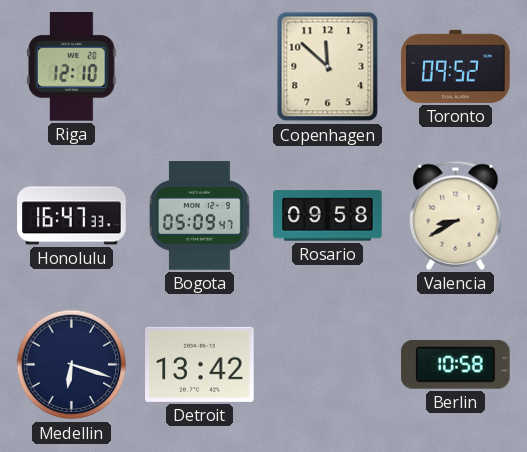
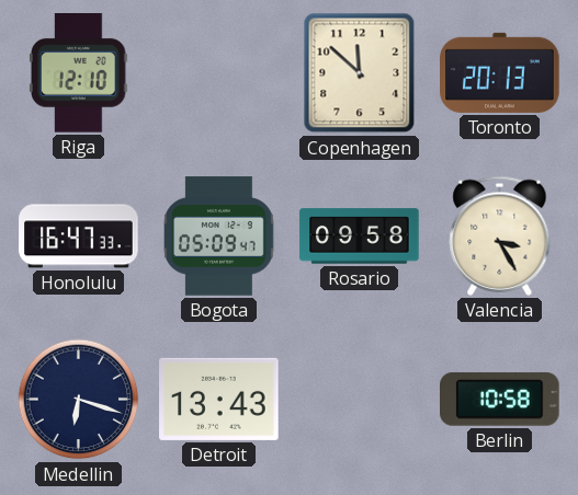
Toronto: 09:52 -> 20:13
Valencia: 8:40 -> 3:25
Detroit: 13:42 -> 13:43
